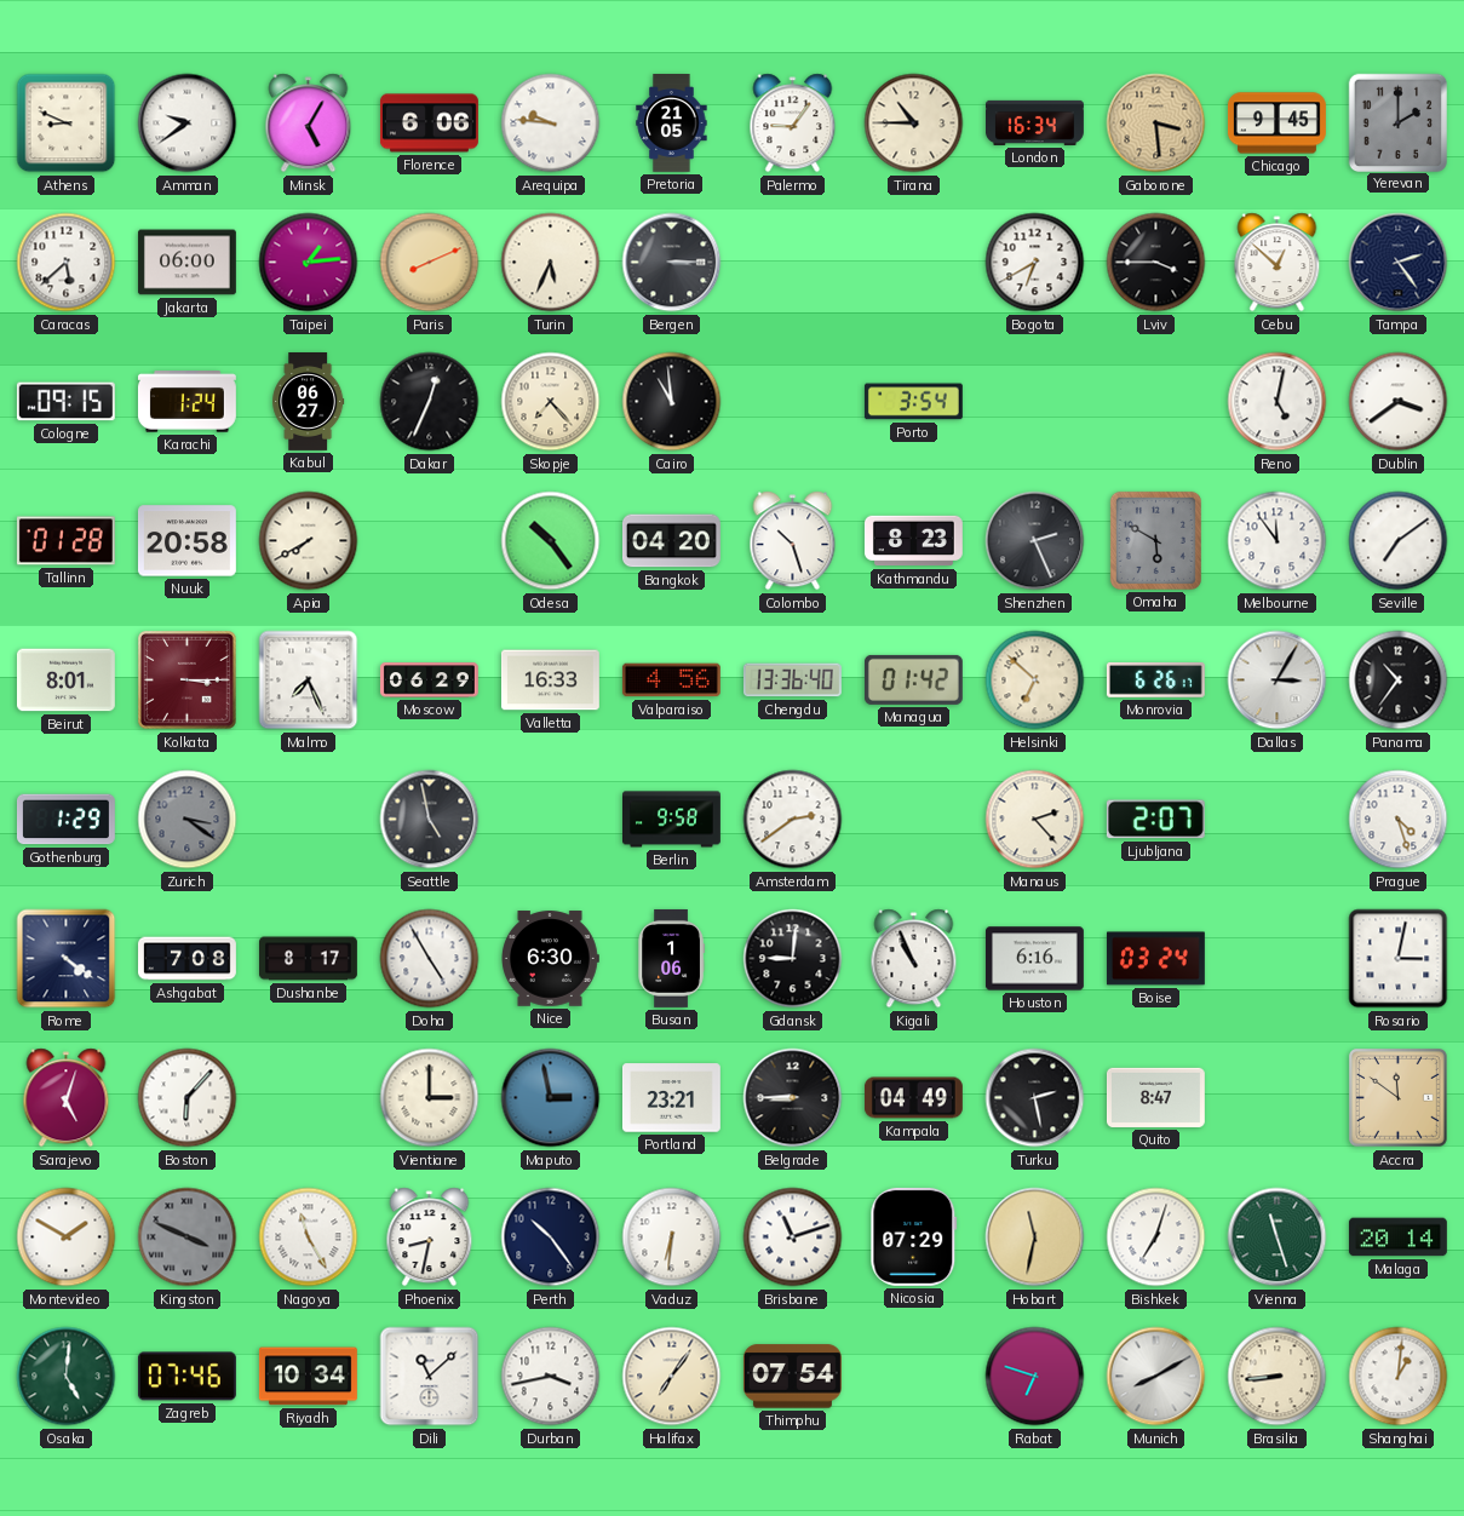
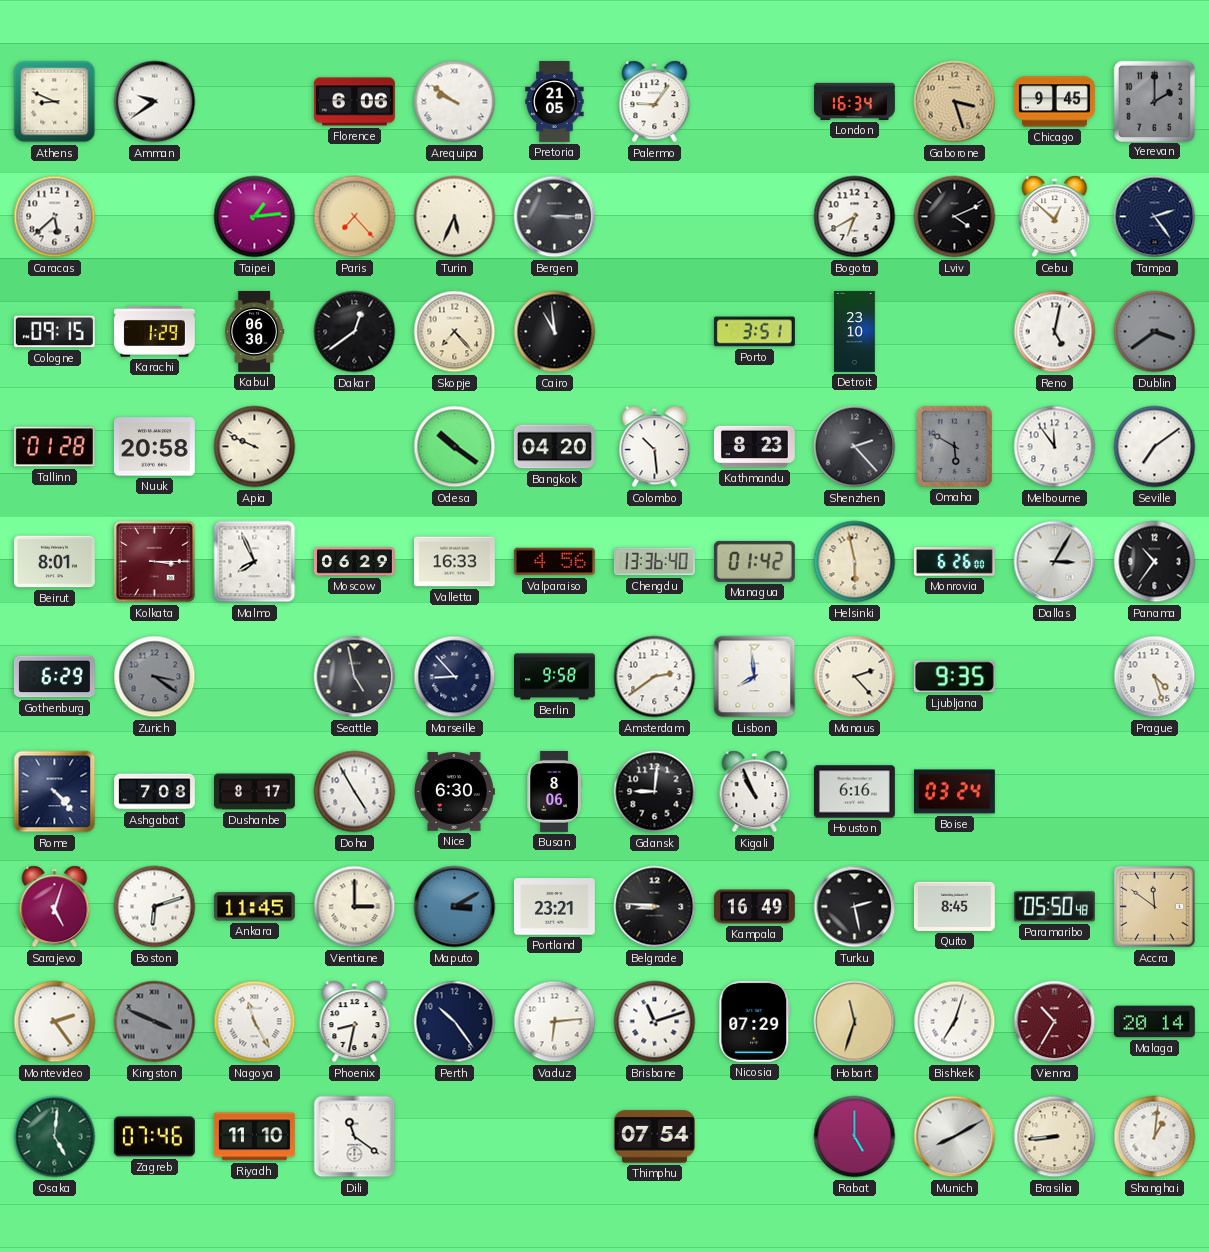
Minsk: 5:05 -> none
Arequipa: 9:46 -> 9:51
Tirana: 10:45 -> none
Gaborone: 3:29 -> 3:27
Jakarta: 06:00 -> none
Paris: 8:11 -> 7:23
Lviv: 3:45 -> 4:11
Karachi: 1:24 -> 1:29
Kabul: 06:27 -> 06:30
Dakar: 12:34 -> 12:39
Porto: 3:54 -> 3:51
Detroit: none -> 23:10
Dublin dial: white -> grey
Apia: 7:40 -> 9:49
Odesa: 10:24 -> 10:21
Colombo: 10:27 -> 10:29
Shenzhen: 2:26 -> 2:23
Malmo: 7:26 -> 7:56
Helsinki: 6:52 -> 5:58
Monrovia: 6:26:17 -> 6:26:00
Gothenburg: 1:29 -> 6:29
Marseille: none -> 8:53
Lisbon: none -> 7:59
Ljubljana: 2:07 -> 9:35
Rome: 4:21 -> 4:23
Busan: 1:06 -> 8:06
Rosario: 3:02 -> none
Boston: 6:07 -> 6:12
Ankara: none -> 11:45
Maputo: 2:58 -> 3:10
Belgrade: 8:45 -> 8:46
Kampala: 04:49 -> 16:49
Quito: 8:47 -> 8:45
Paramaribo: none -> 05:50
Montevideo: 1:50 -> 2:24
Vaduz: 6:31 -> 6:14
Hobart: 11:32 -> 11:33
Vienna: 11:27 -> 10:35
Vienna dial: green -> burgundy
Riyadh: 10:34 -> 11:10
Dili: 11:08 -> 11:21
Durban: 3:43 -> none
Halifax: 7:06 -> none
Rabat: 6:48 -> 5:00
